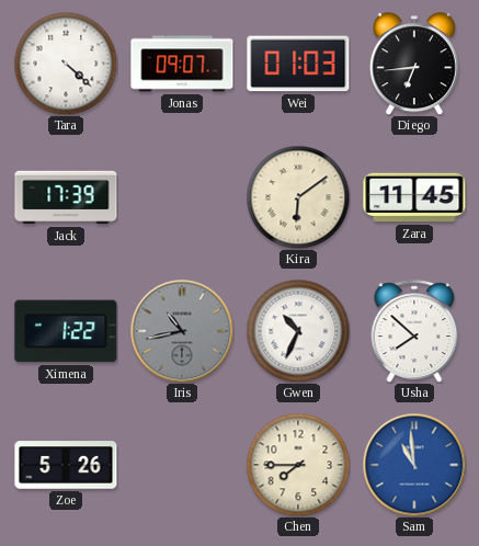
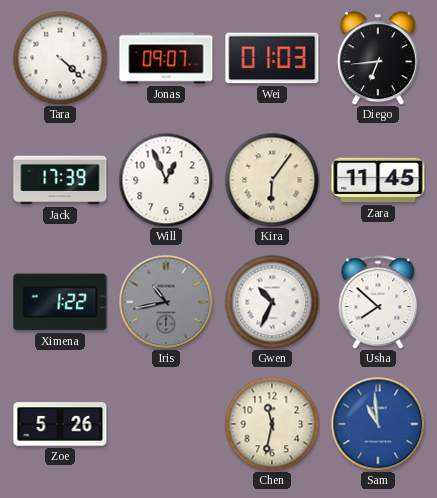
Will: none -> 12:56
Kira: 6:09 -> 6:06
Chen: 7:45 -> 11:32
